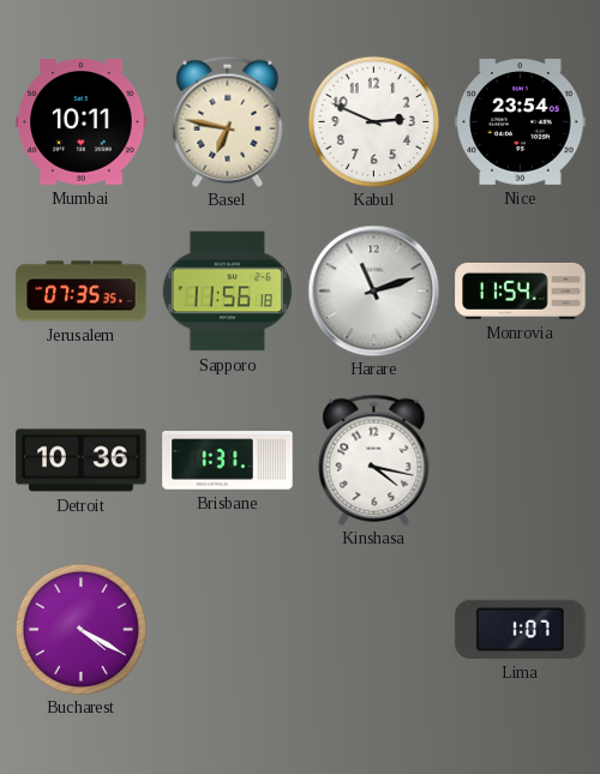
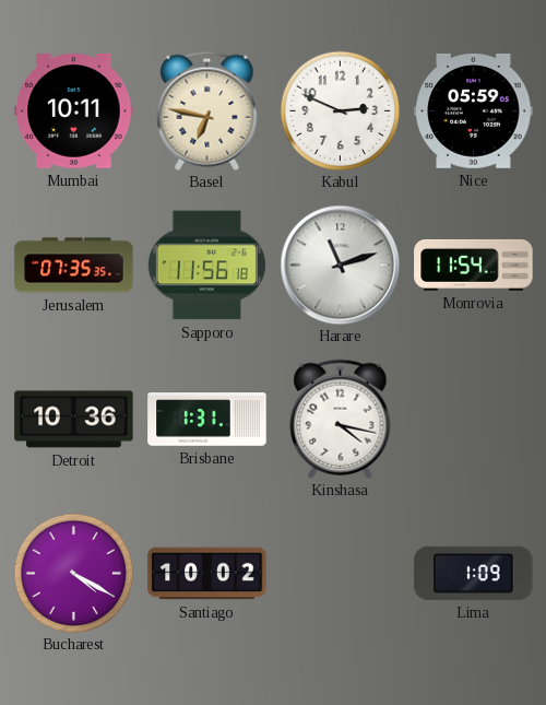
Nice: 23:54 -> 05:59
Santiago: none -> 10:02
Lima: 1:07 -> 1:09
